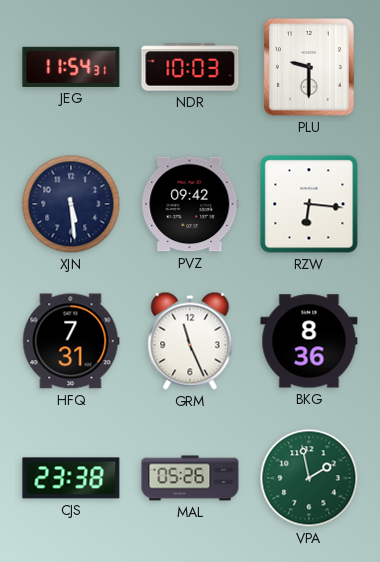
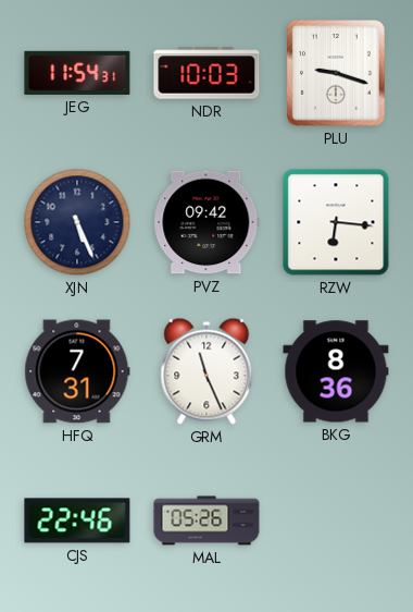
PLU: 9:30 -> 9:18
XJN: 5:29 -> 5:26
CJS: 23:38 -> 22:46
VPA: 1:58 -> none
